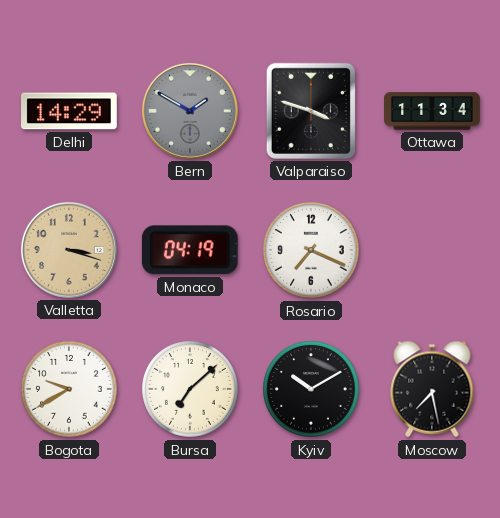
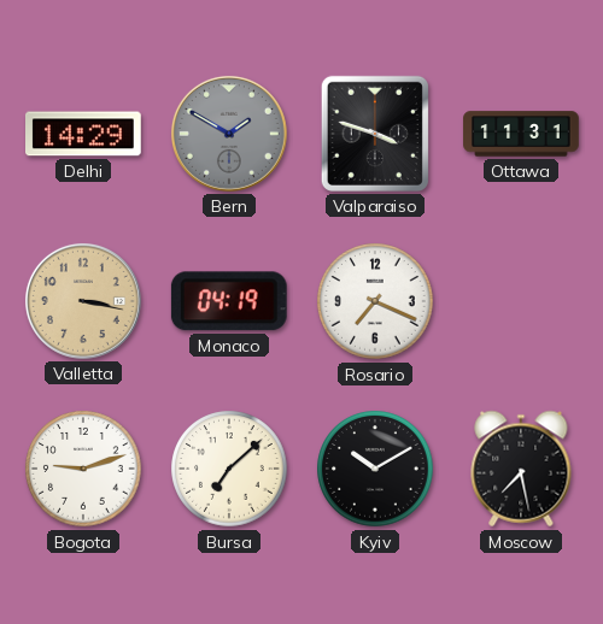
Ottawa: 11:34 -> 11:31
Valletta: 3:18 -> 3:17
Bogota: 9:40 -> 9:12
